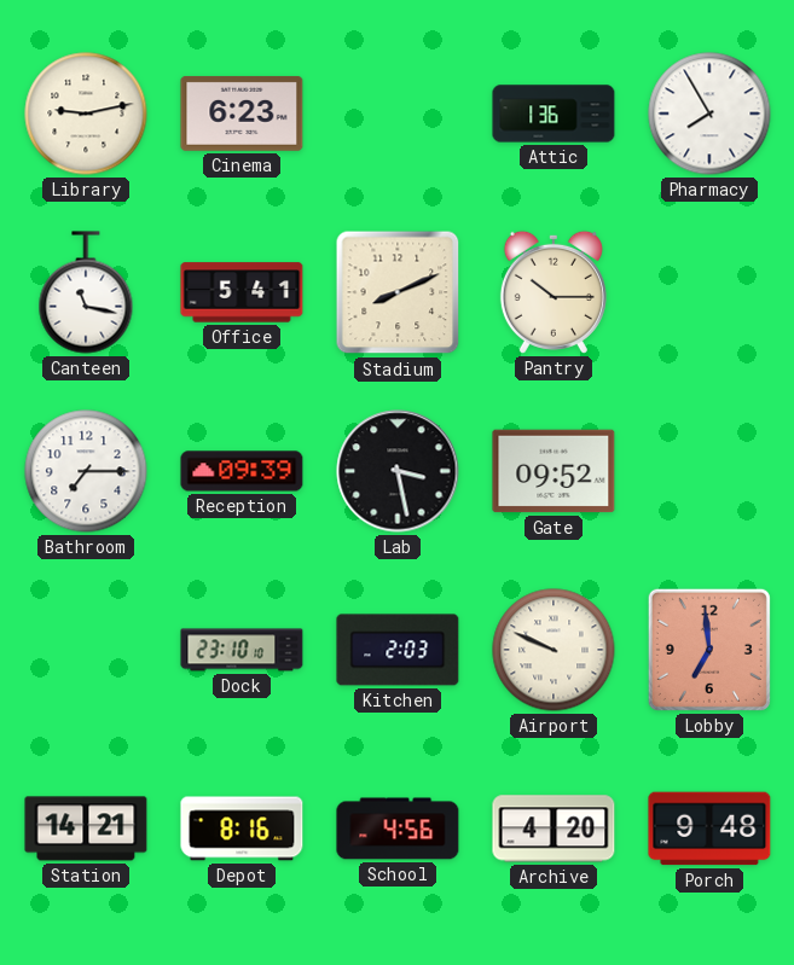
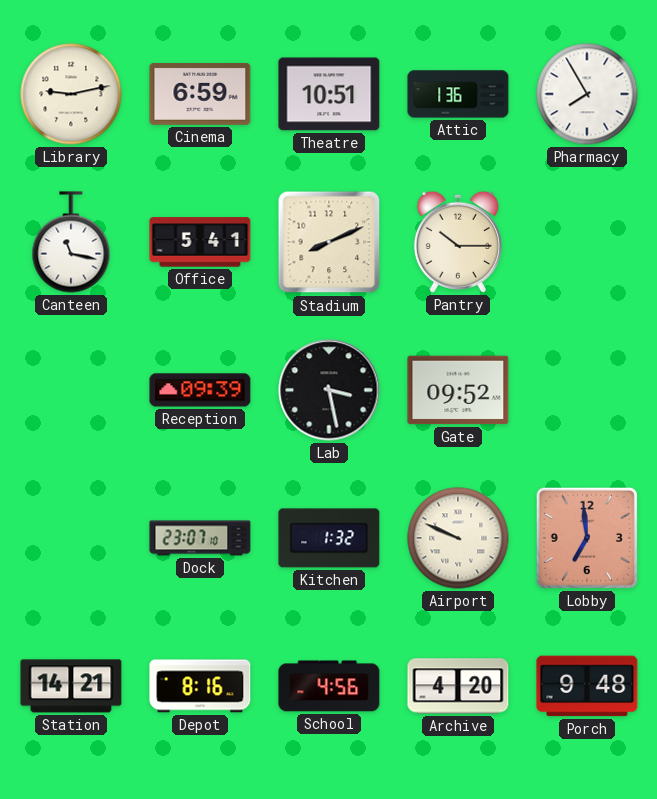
Cinema: 6:23 -> 6:59
Theatre: none -> 10:51
Bathroom: 7:15 -> none
Dock: 23:10 -> 23:07
Kitchen: 2:03 -> 1:32
